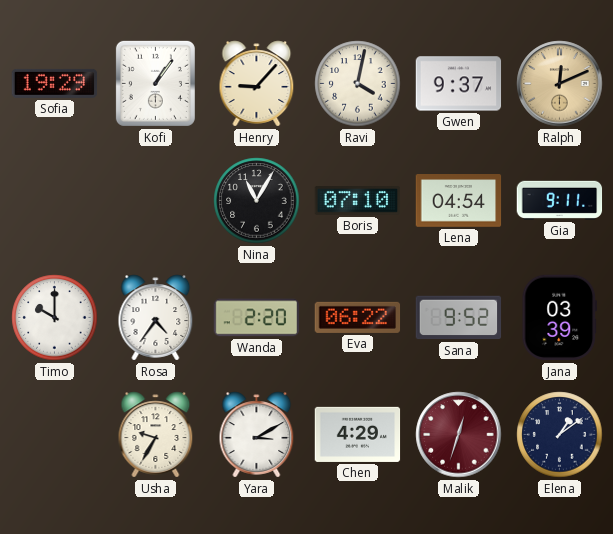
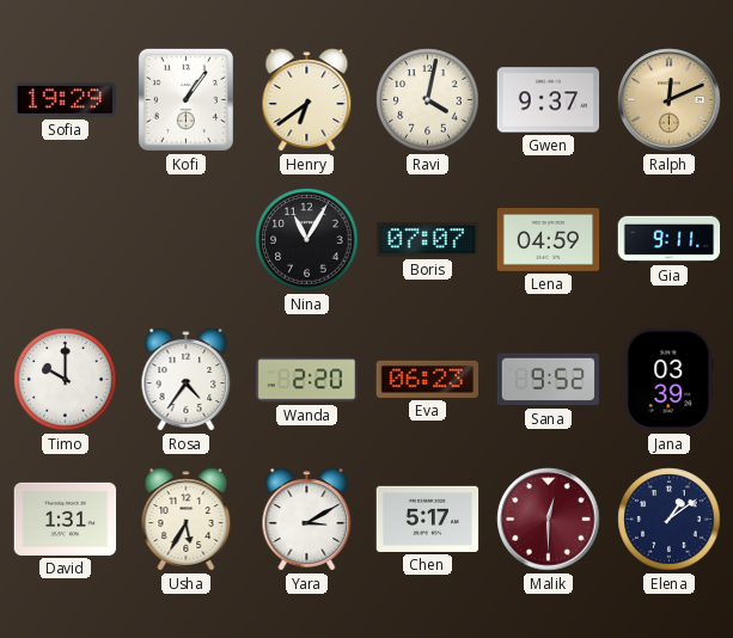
Henry: 9:07 -> 6:39
Boris: 07:10 -> 07:07
Lena: 04:54 -> 04:59
Eva: 06:22 -> 06:23
David: none -> 1:31
Usha: 9:35 -> 5:35
Chen: 4:29 -> 5:17
Malik: 12:33 -> 12:30
